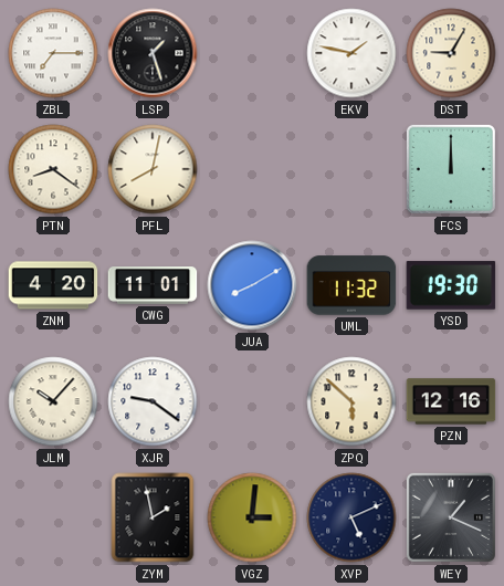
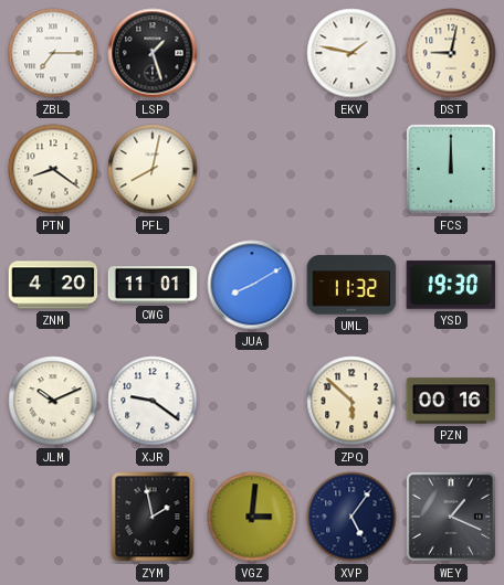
DST: 9:05 -> 9:02
JLM: 10:07 -> 10:11
PZN: 12:16 -> 00:16
XVP: 5:11 -> 5:06
